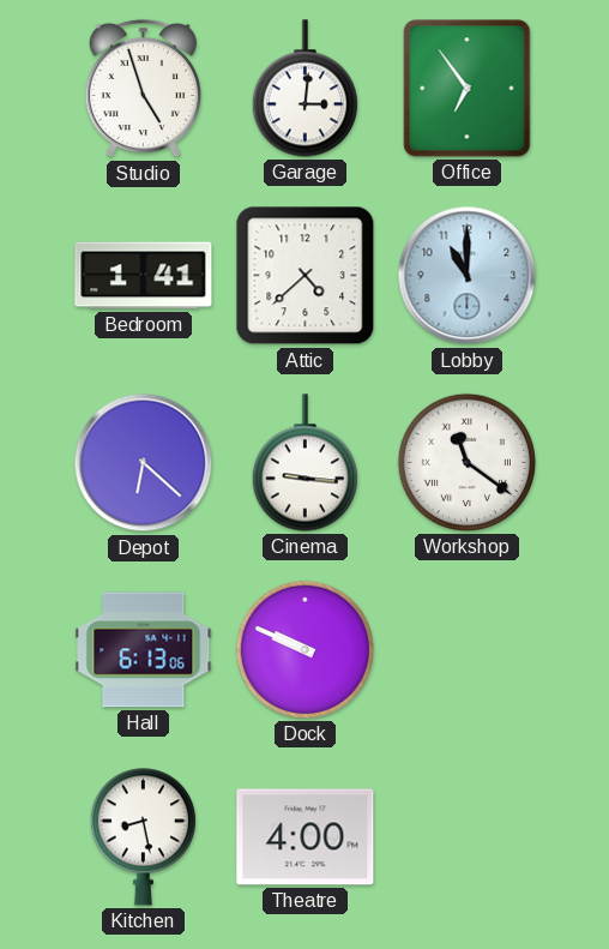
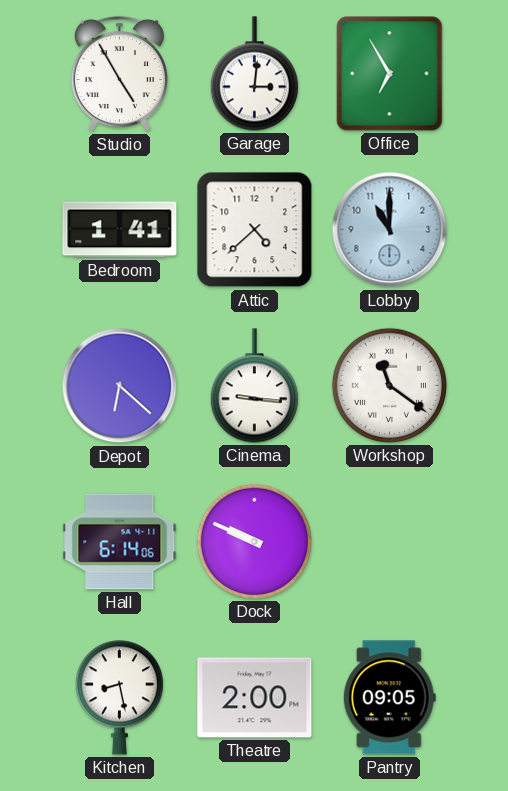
Studio: 4:57 -> 4:55
Office: 6:54 -> 6:55
Hall: 6:13 -> 6:14
Theatre: 4:00 -> 2:00
Pantry: none -> 09:05
